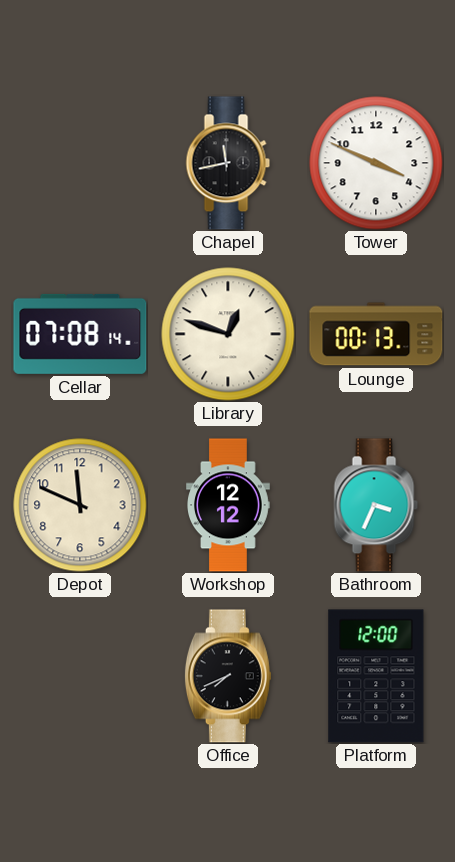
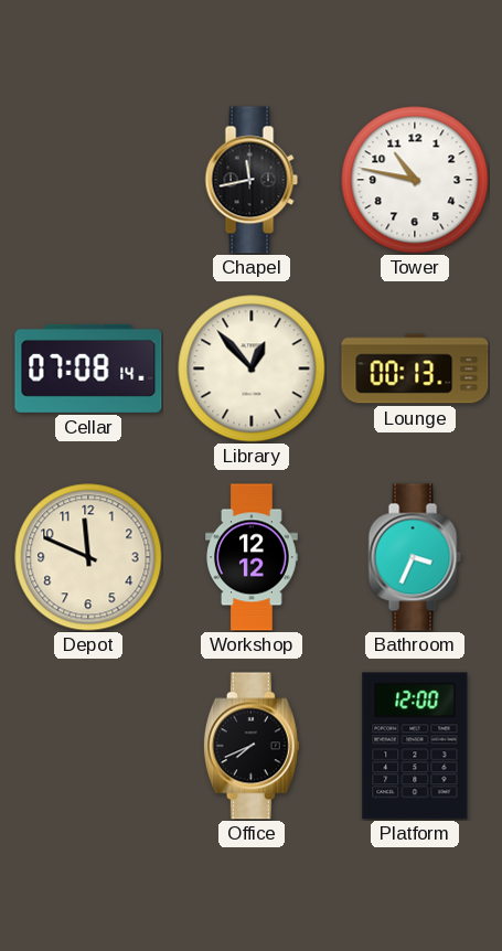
Tower: 3:49 -> 10:47
Library: 12:48 -> 12:53
